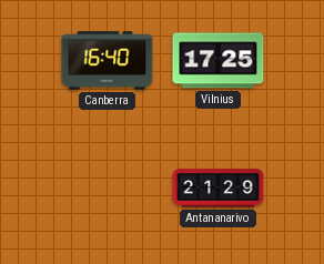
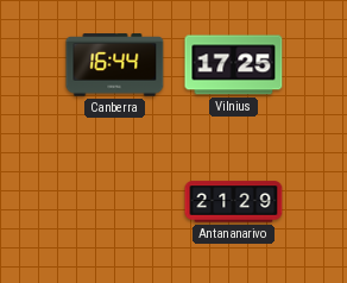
Canberra: 16:40 -> 16:44
